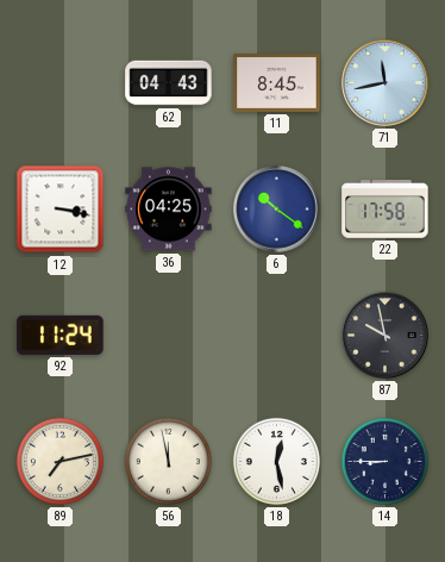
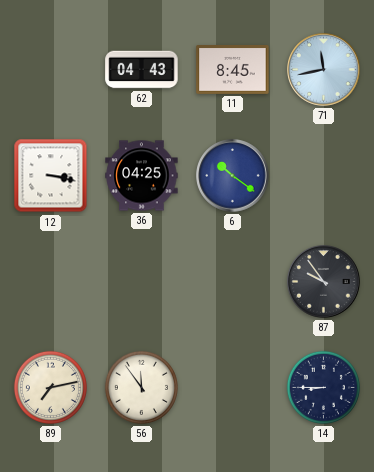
22: 17:58 -> none
92: 11:24 -> none
87: 9:58 -> 9:54
56: 11:58 -> 11:54
18: 12:28 -> none
